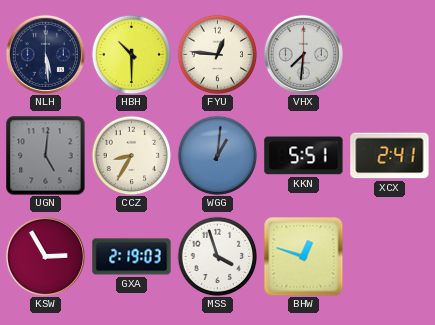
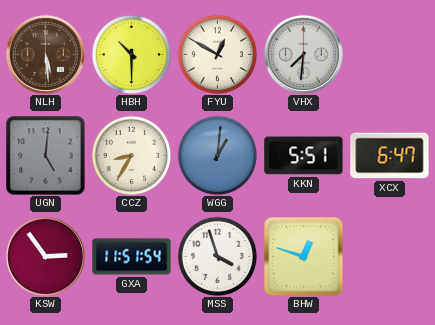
NLH dial: navy -> brown
FYU: 12:46 -> 12:50
XCX: 2:41 -> 6:47
KSW: 2:55 -> 2:54
GXA: 2:19 -> 11:51
